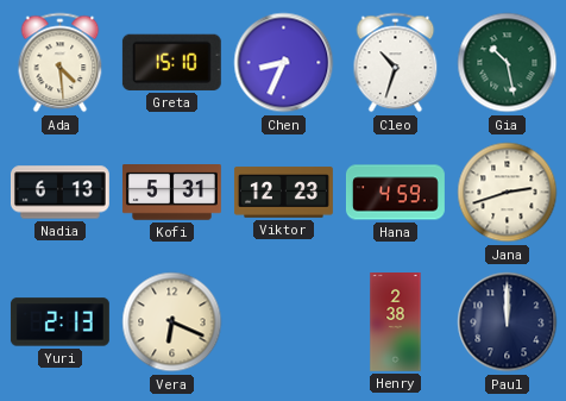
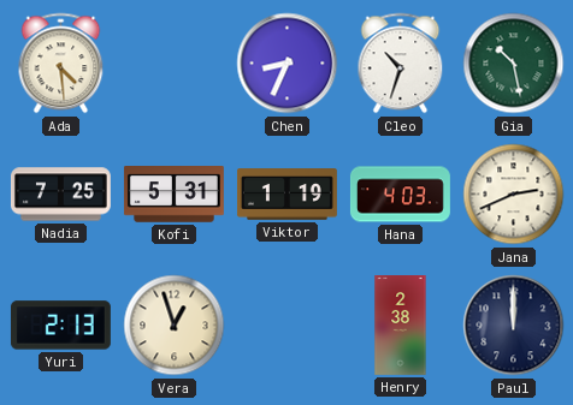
Greta: 15:10 -> none
Nadia: 6:13 -> 7:25
Viktor: 12:23 -> 1:19
Hana: 4:59 -> 4:03
Jana: 2:42 -> 2:41
Vera: 6:19 -> 12:57
